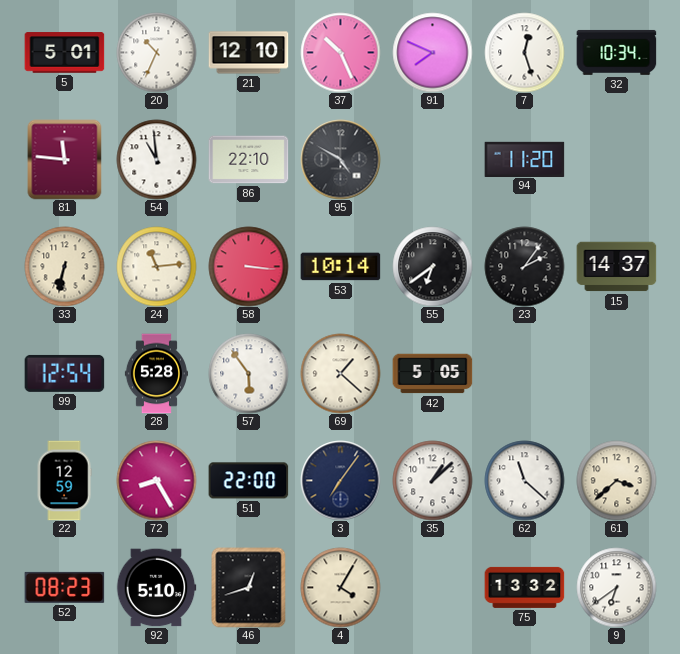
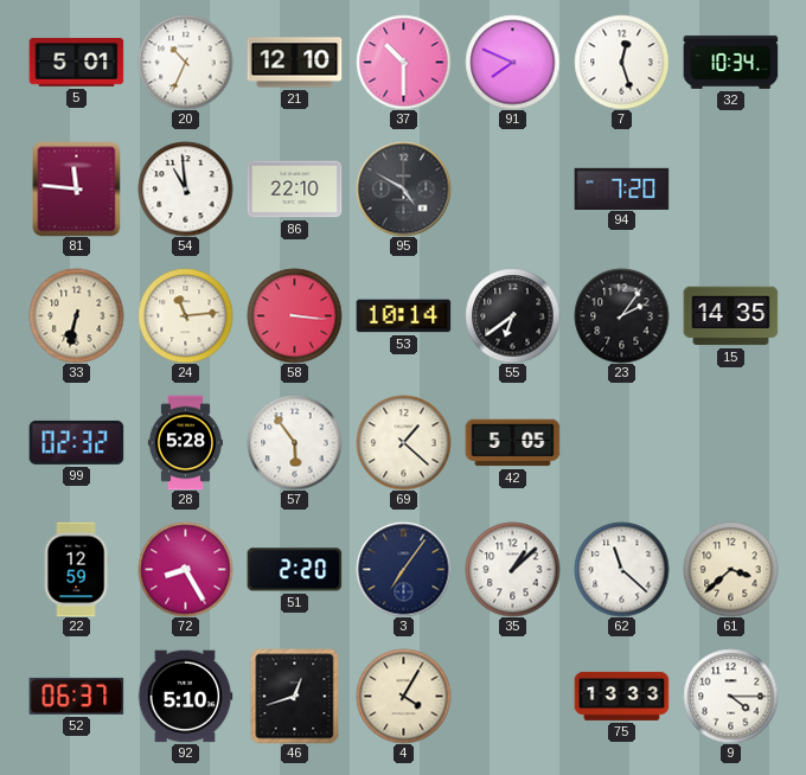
37: 10:26 -> 10:30
94: 11:20 -> 7:20
15: 14:37 -> 14:35
99: 12:54 -> 02:32
51: 22:00 -> 2:20
52: 08:23 -> 06:37
75: 13:32 -> 13:33
9: 6:39 -> 4:15
